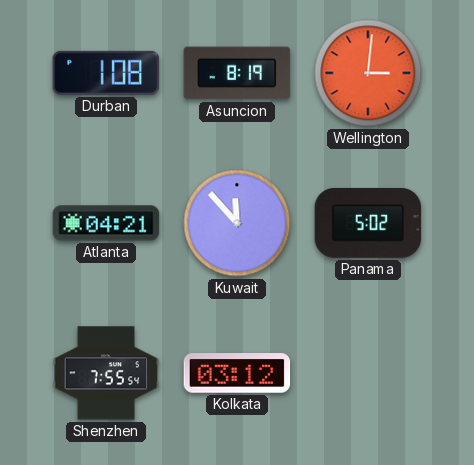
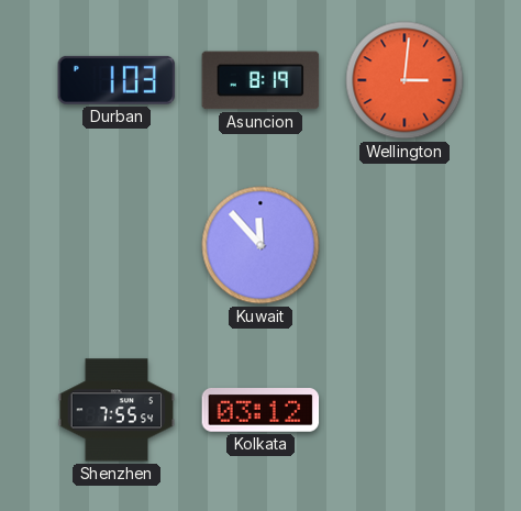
Durban: 1:08 -> 1:03
Atlanta: 04:21 -> none
Panama: 5:02 -> none
